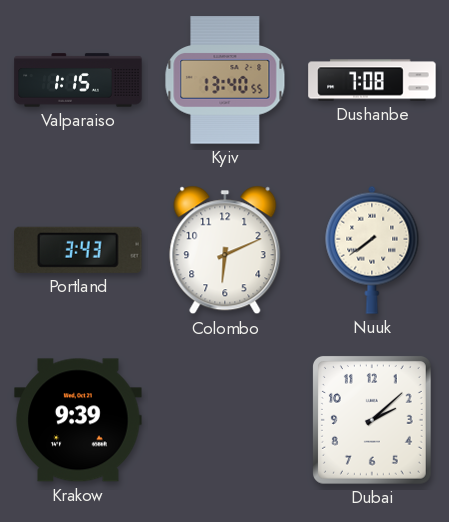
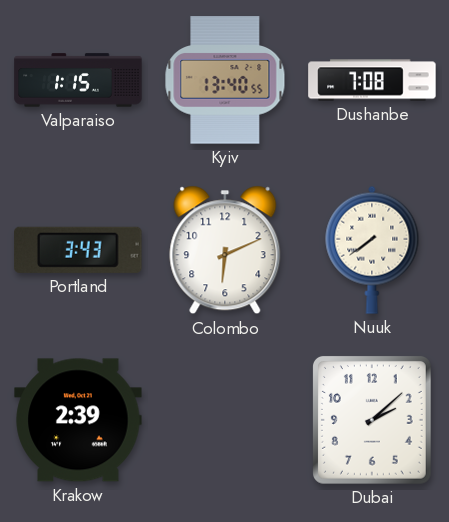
Krakow: 9:39 -> 2:39
